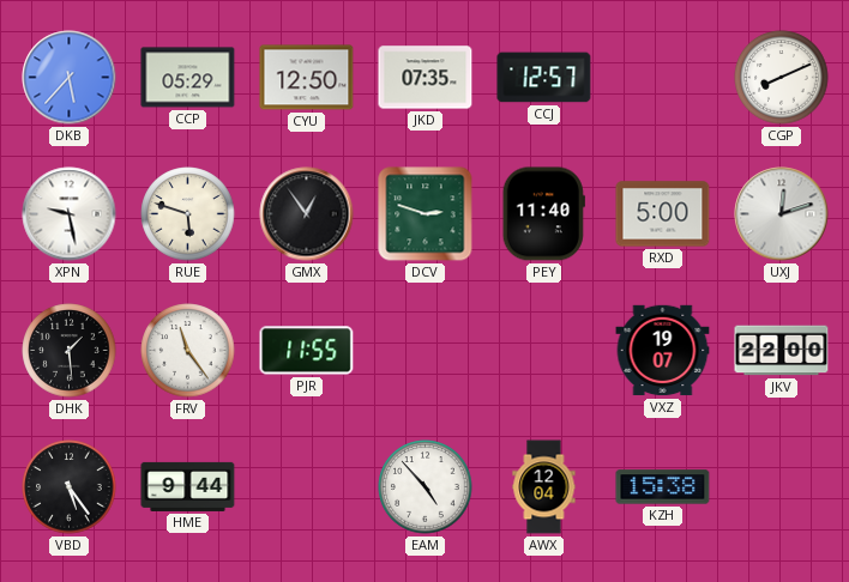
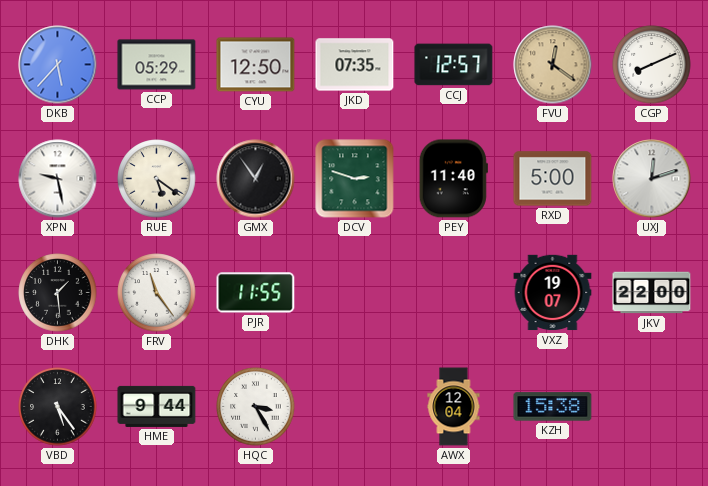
FVU: none -> 12:21
RUE: 5:48 -> 5:21
HQC: none -> 3:25
EAM: 4:53 -> none
